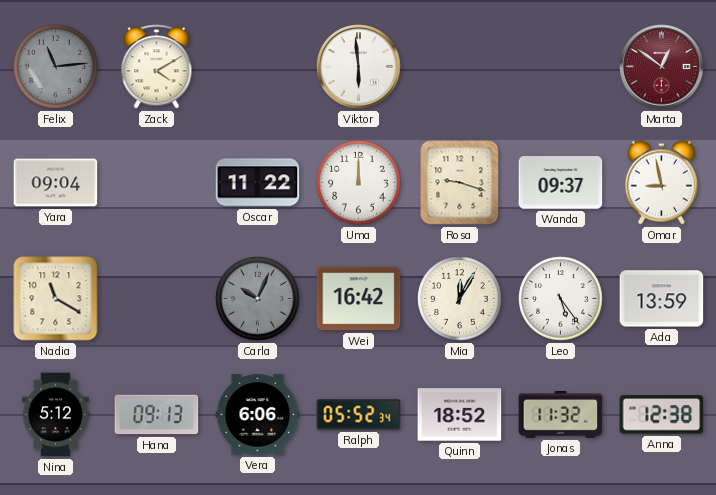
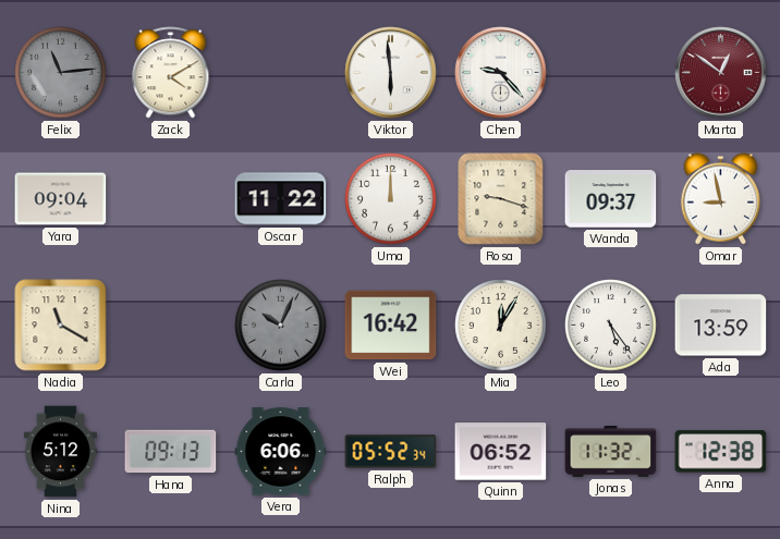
Chen: none -> 9:23
Quinn: 18:52 -> 06:52
